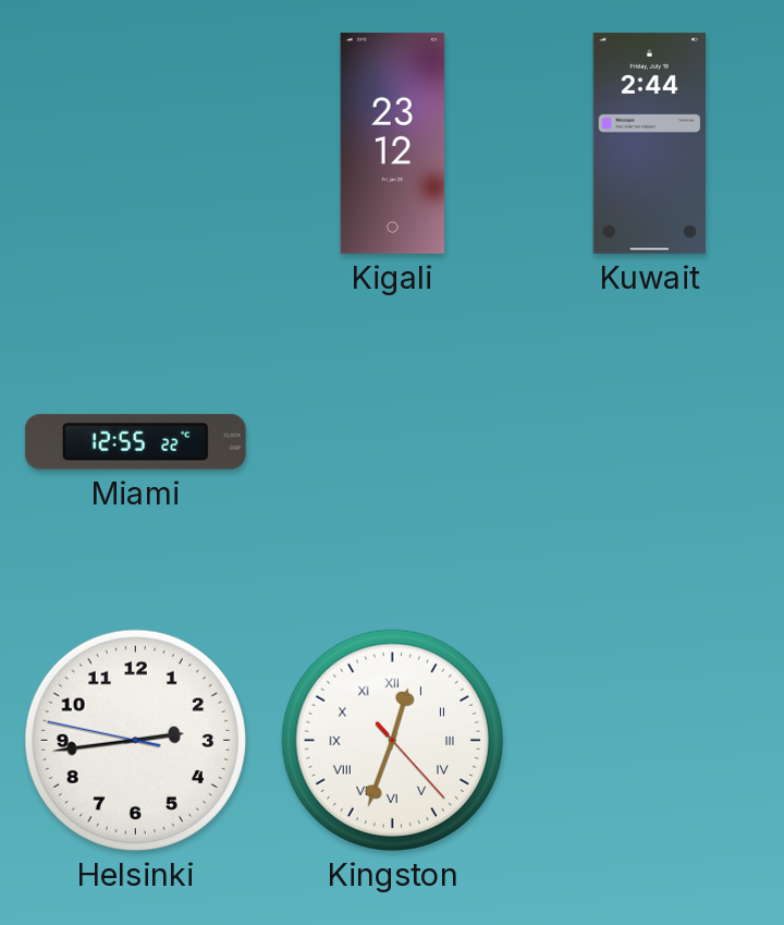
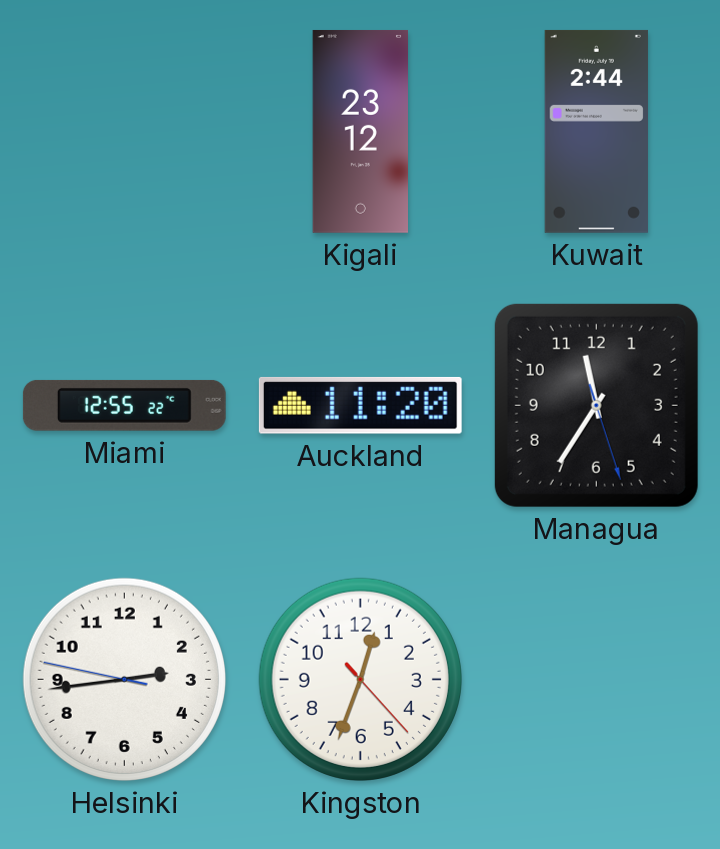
Auckland: none -> 11:20
Managua: none -> 11:35
Kingston numerals: Roman -> Arabic
